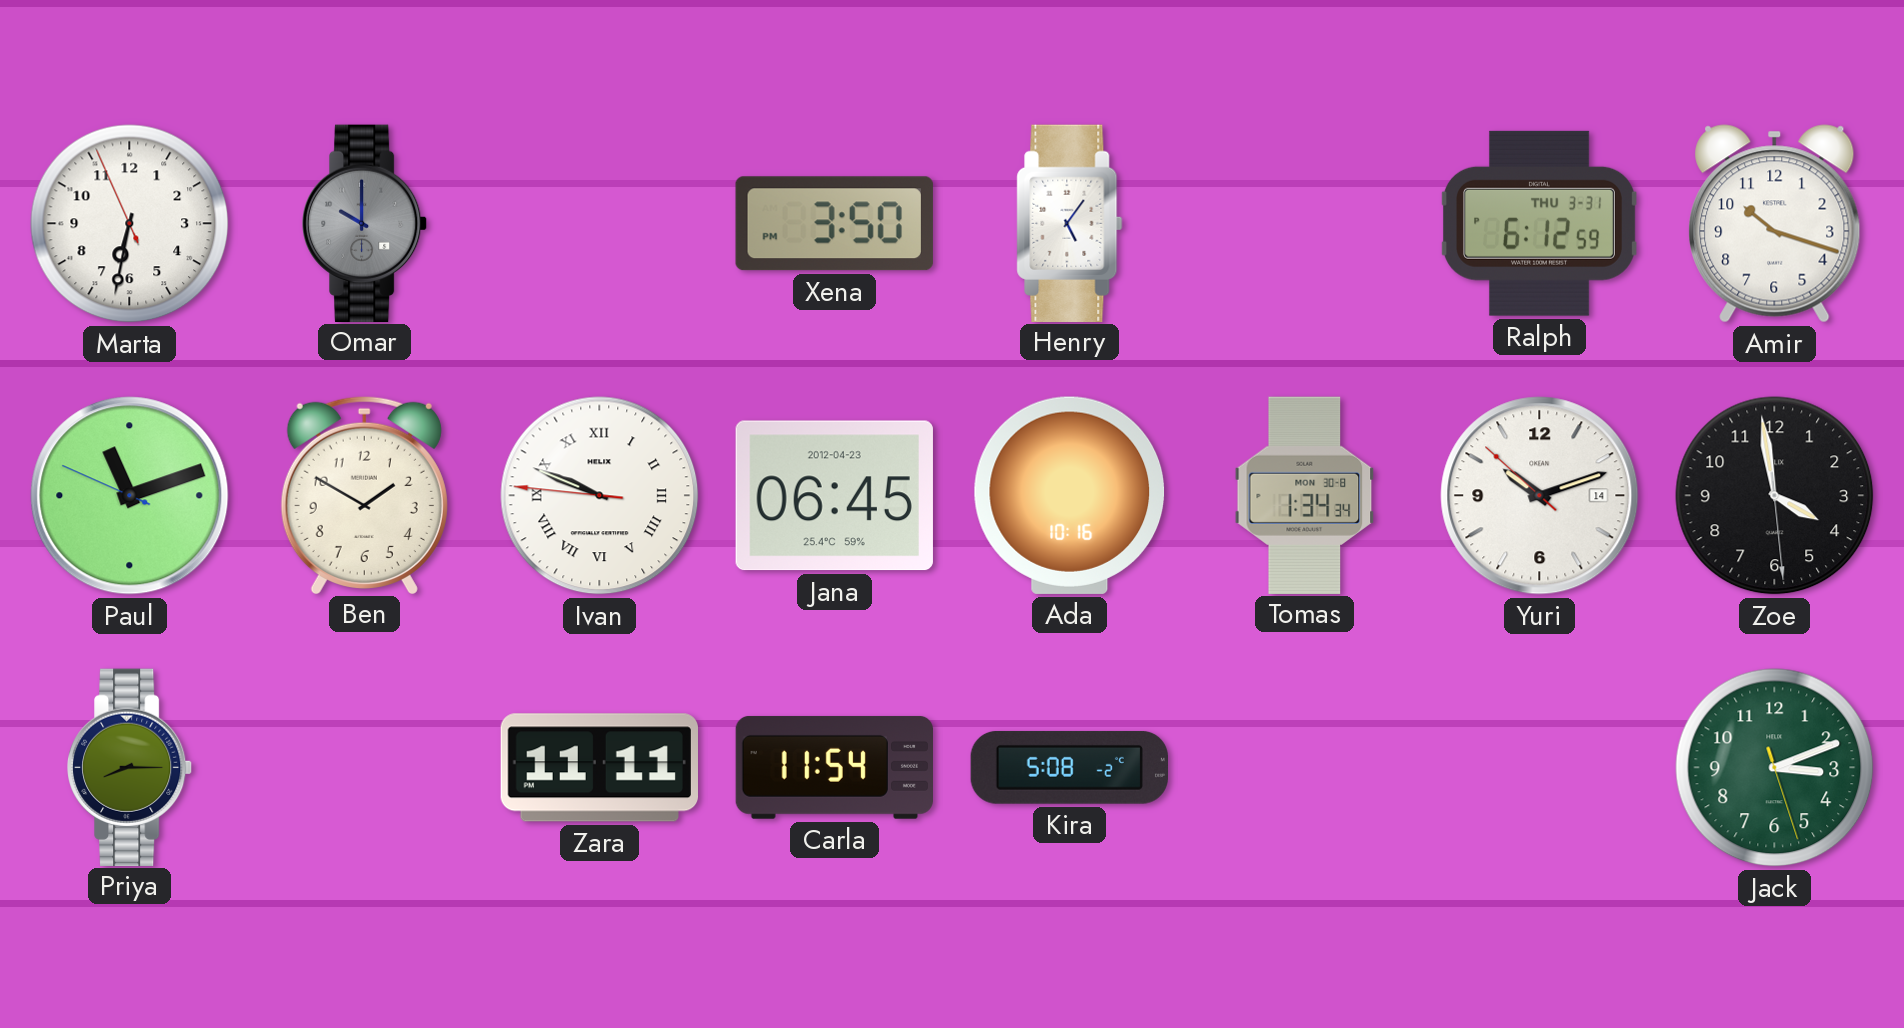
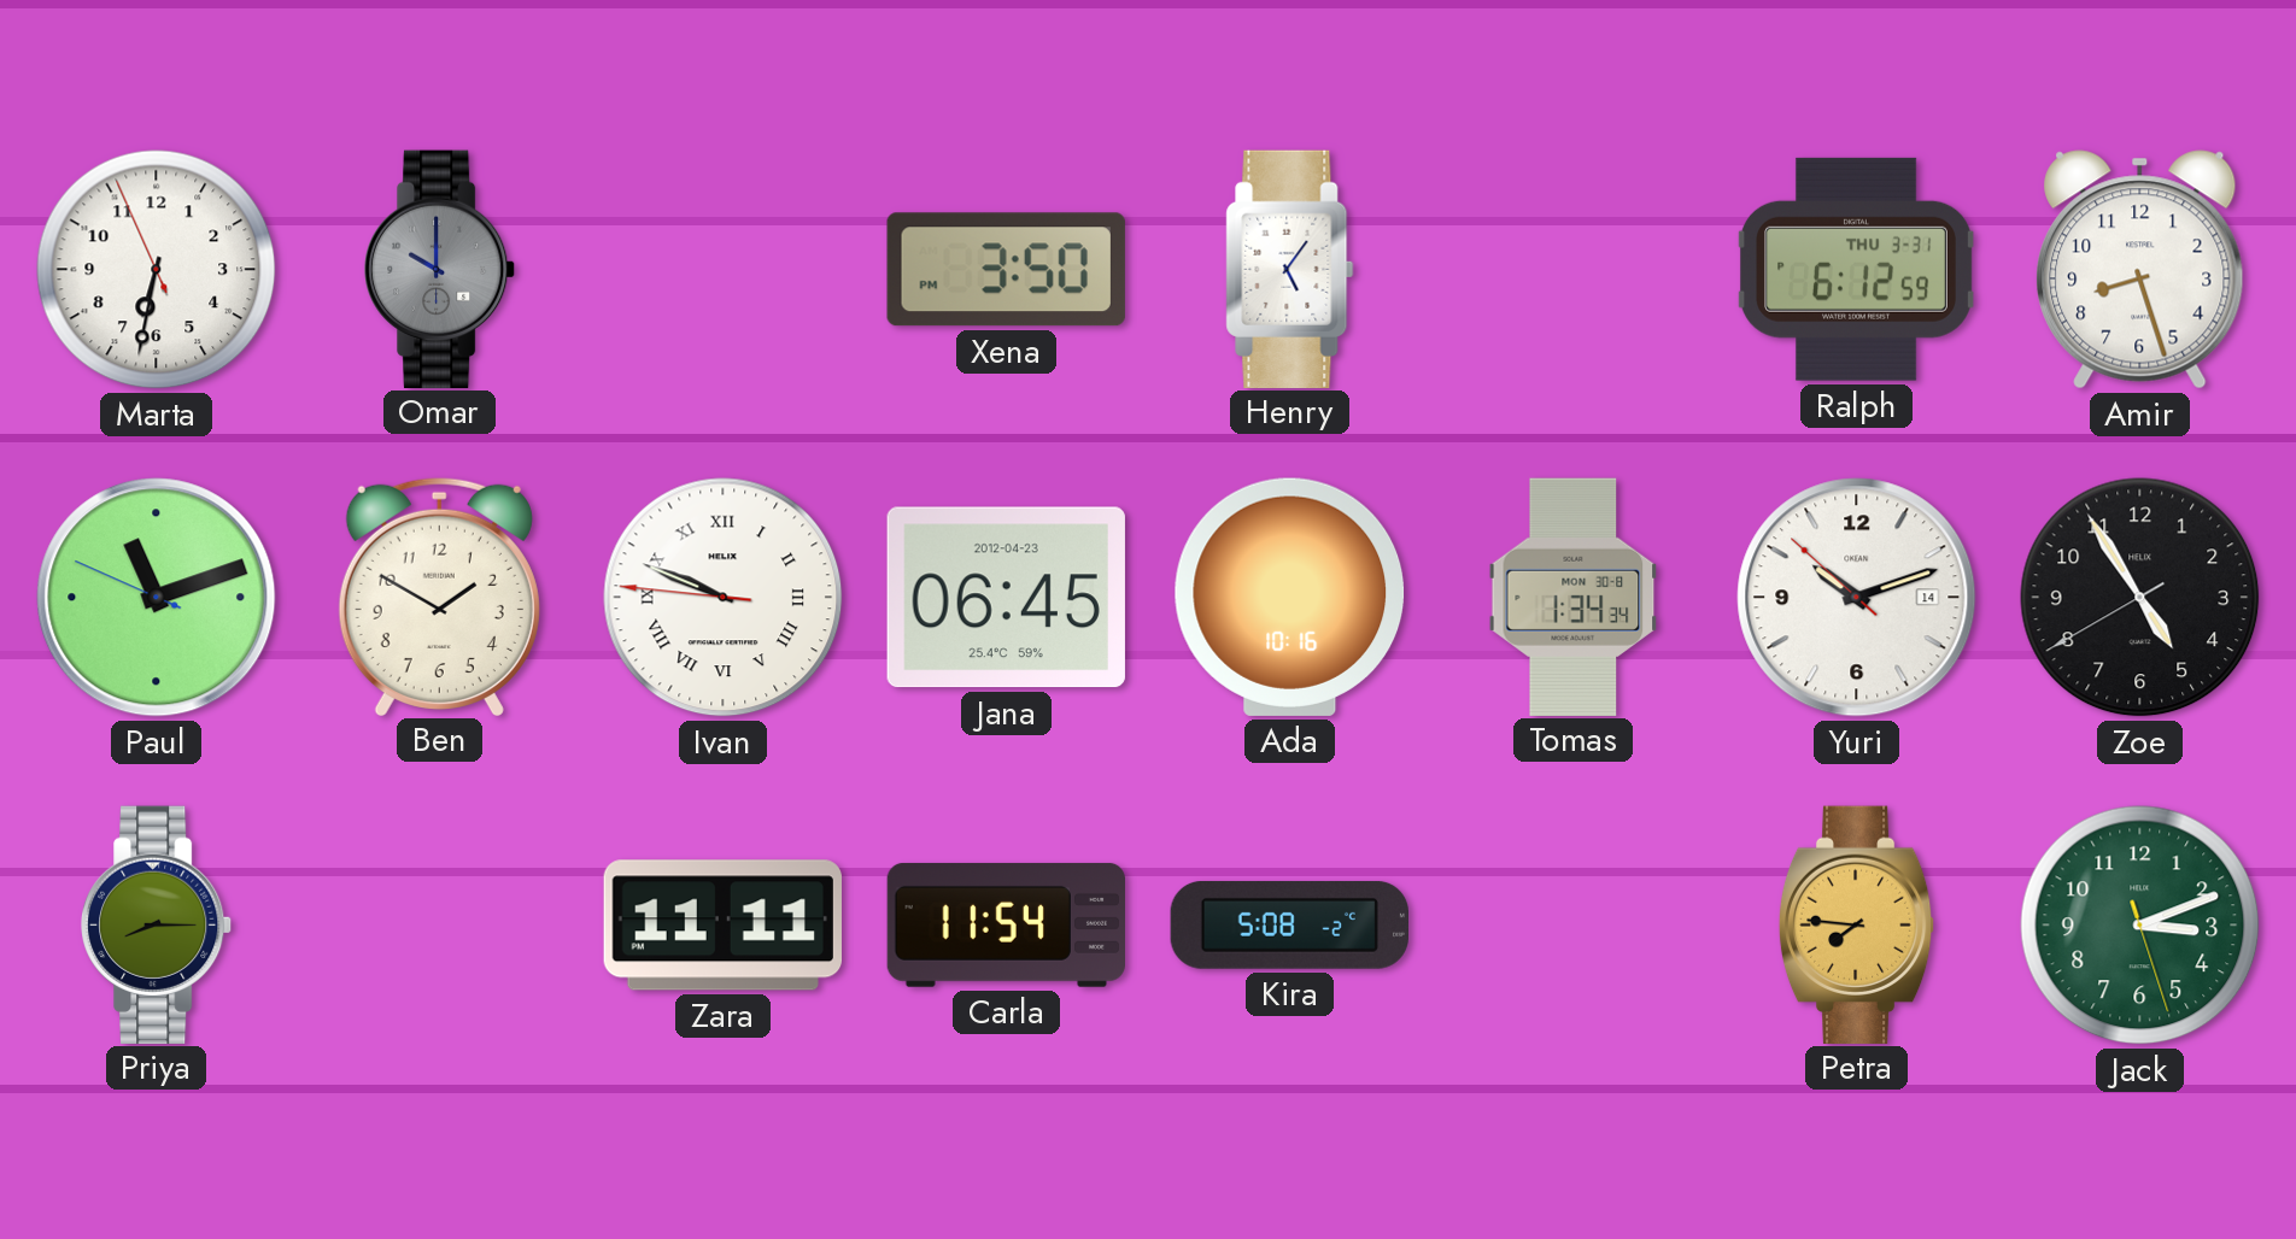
Amir: 10:18 -> 8:27
Zoe: 3:58 -> 4:54
Petra: none -> 7:46
